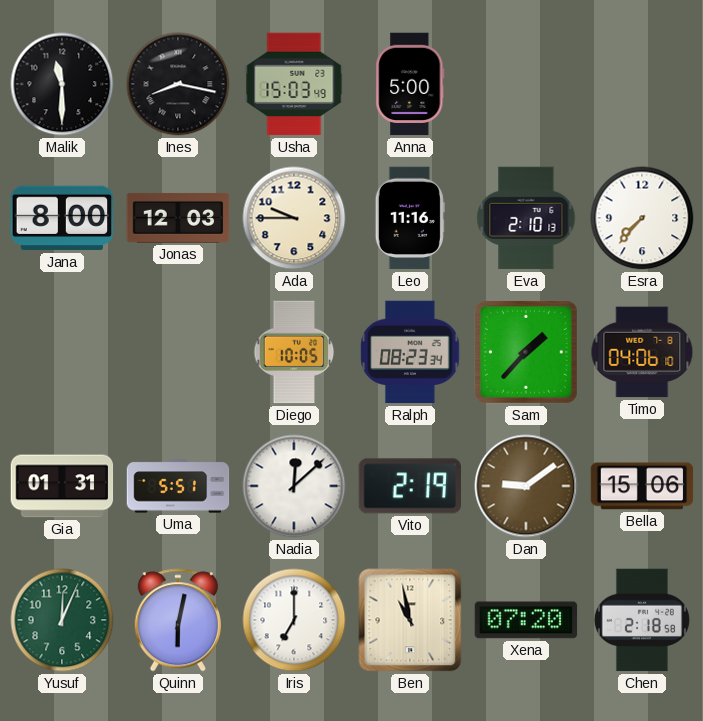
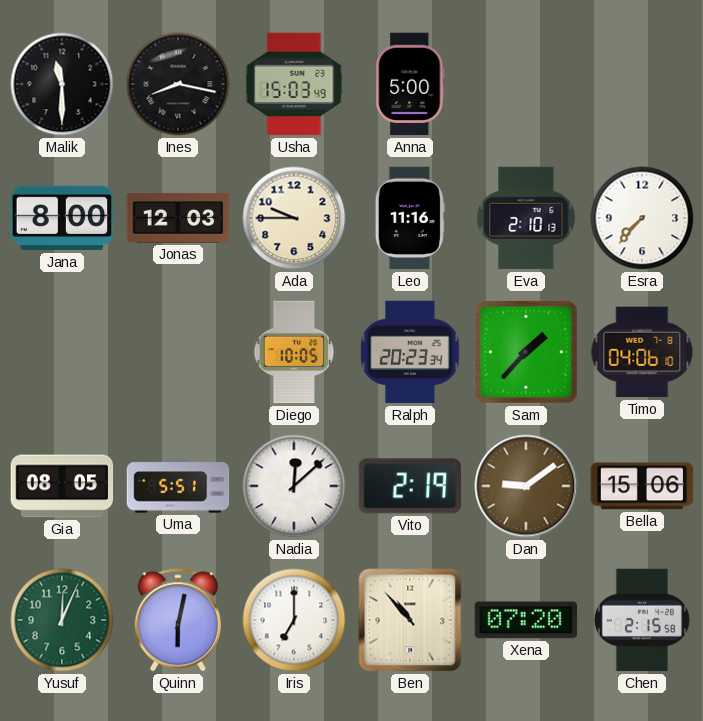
Ralph: 08:23 -> 20:23
Gia: 01:31 -> 08:05
Ben: 10:58 -> 10:53
Chen: 2:18 -> 2:15
